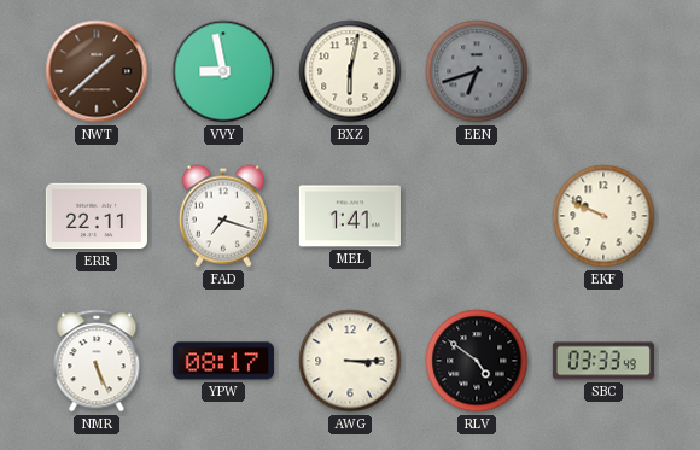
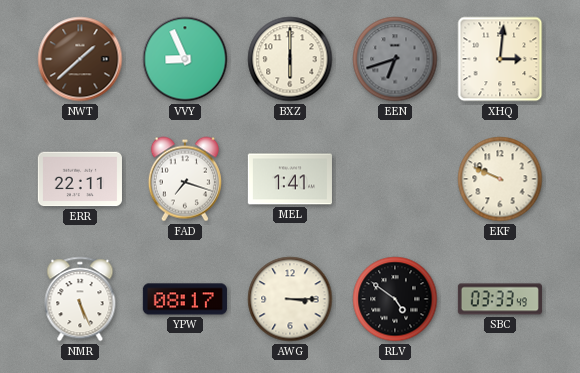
VVY: 8:58 -> 8:56
BXZ: 6:02 -> 6:00
XHQ: none -> 3:01
